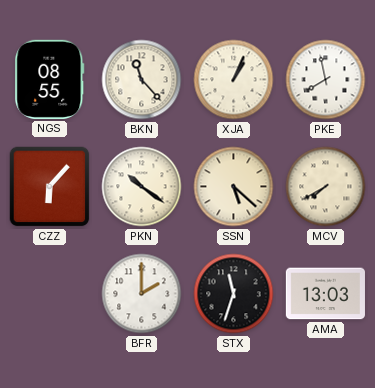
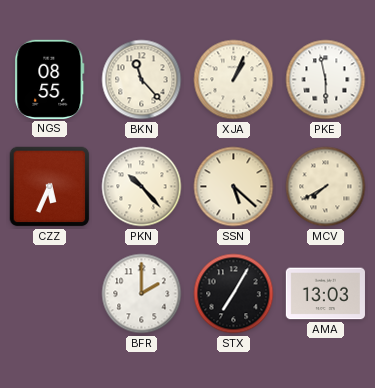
PKE: 7:58 -> 5:58
CZZ: 6:07 -> 5:34
PKN: 10:21 -> 10:23
STX: 11:33 -> 7:05
